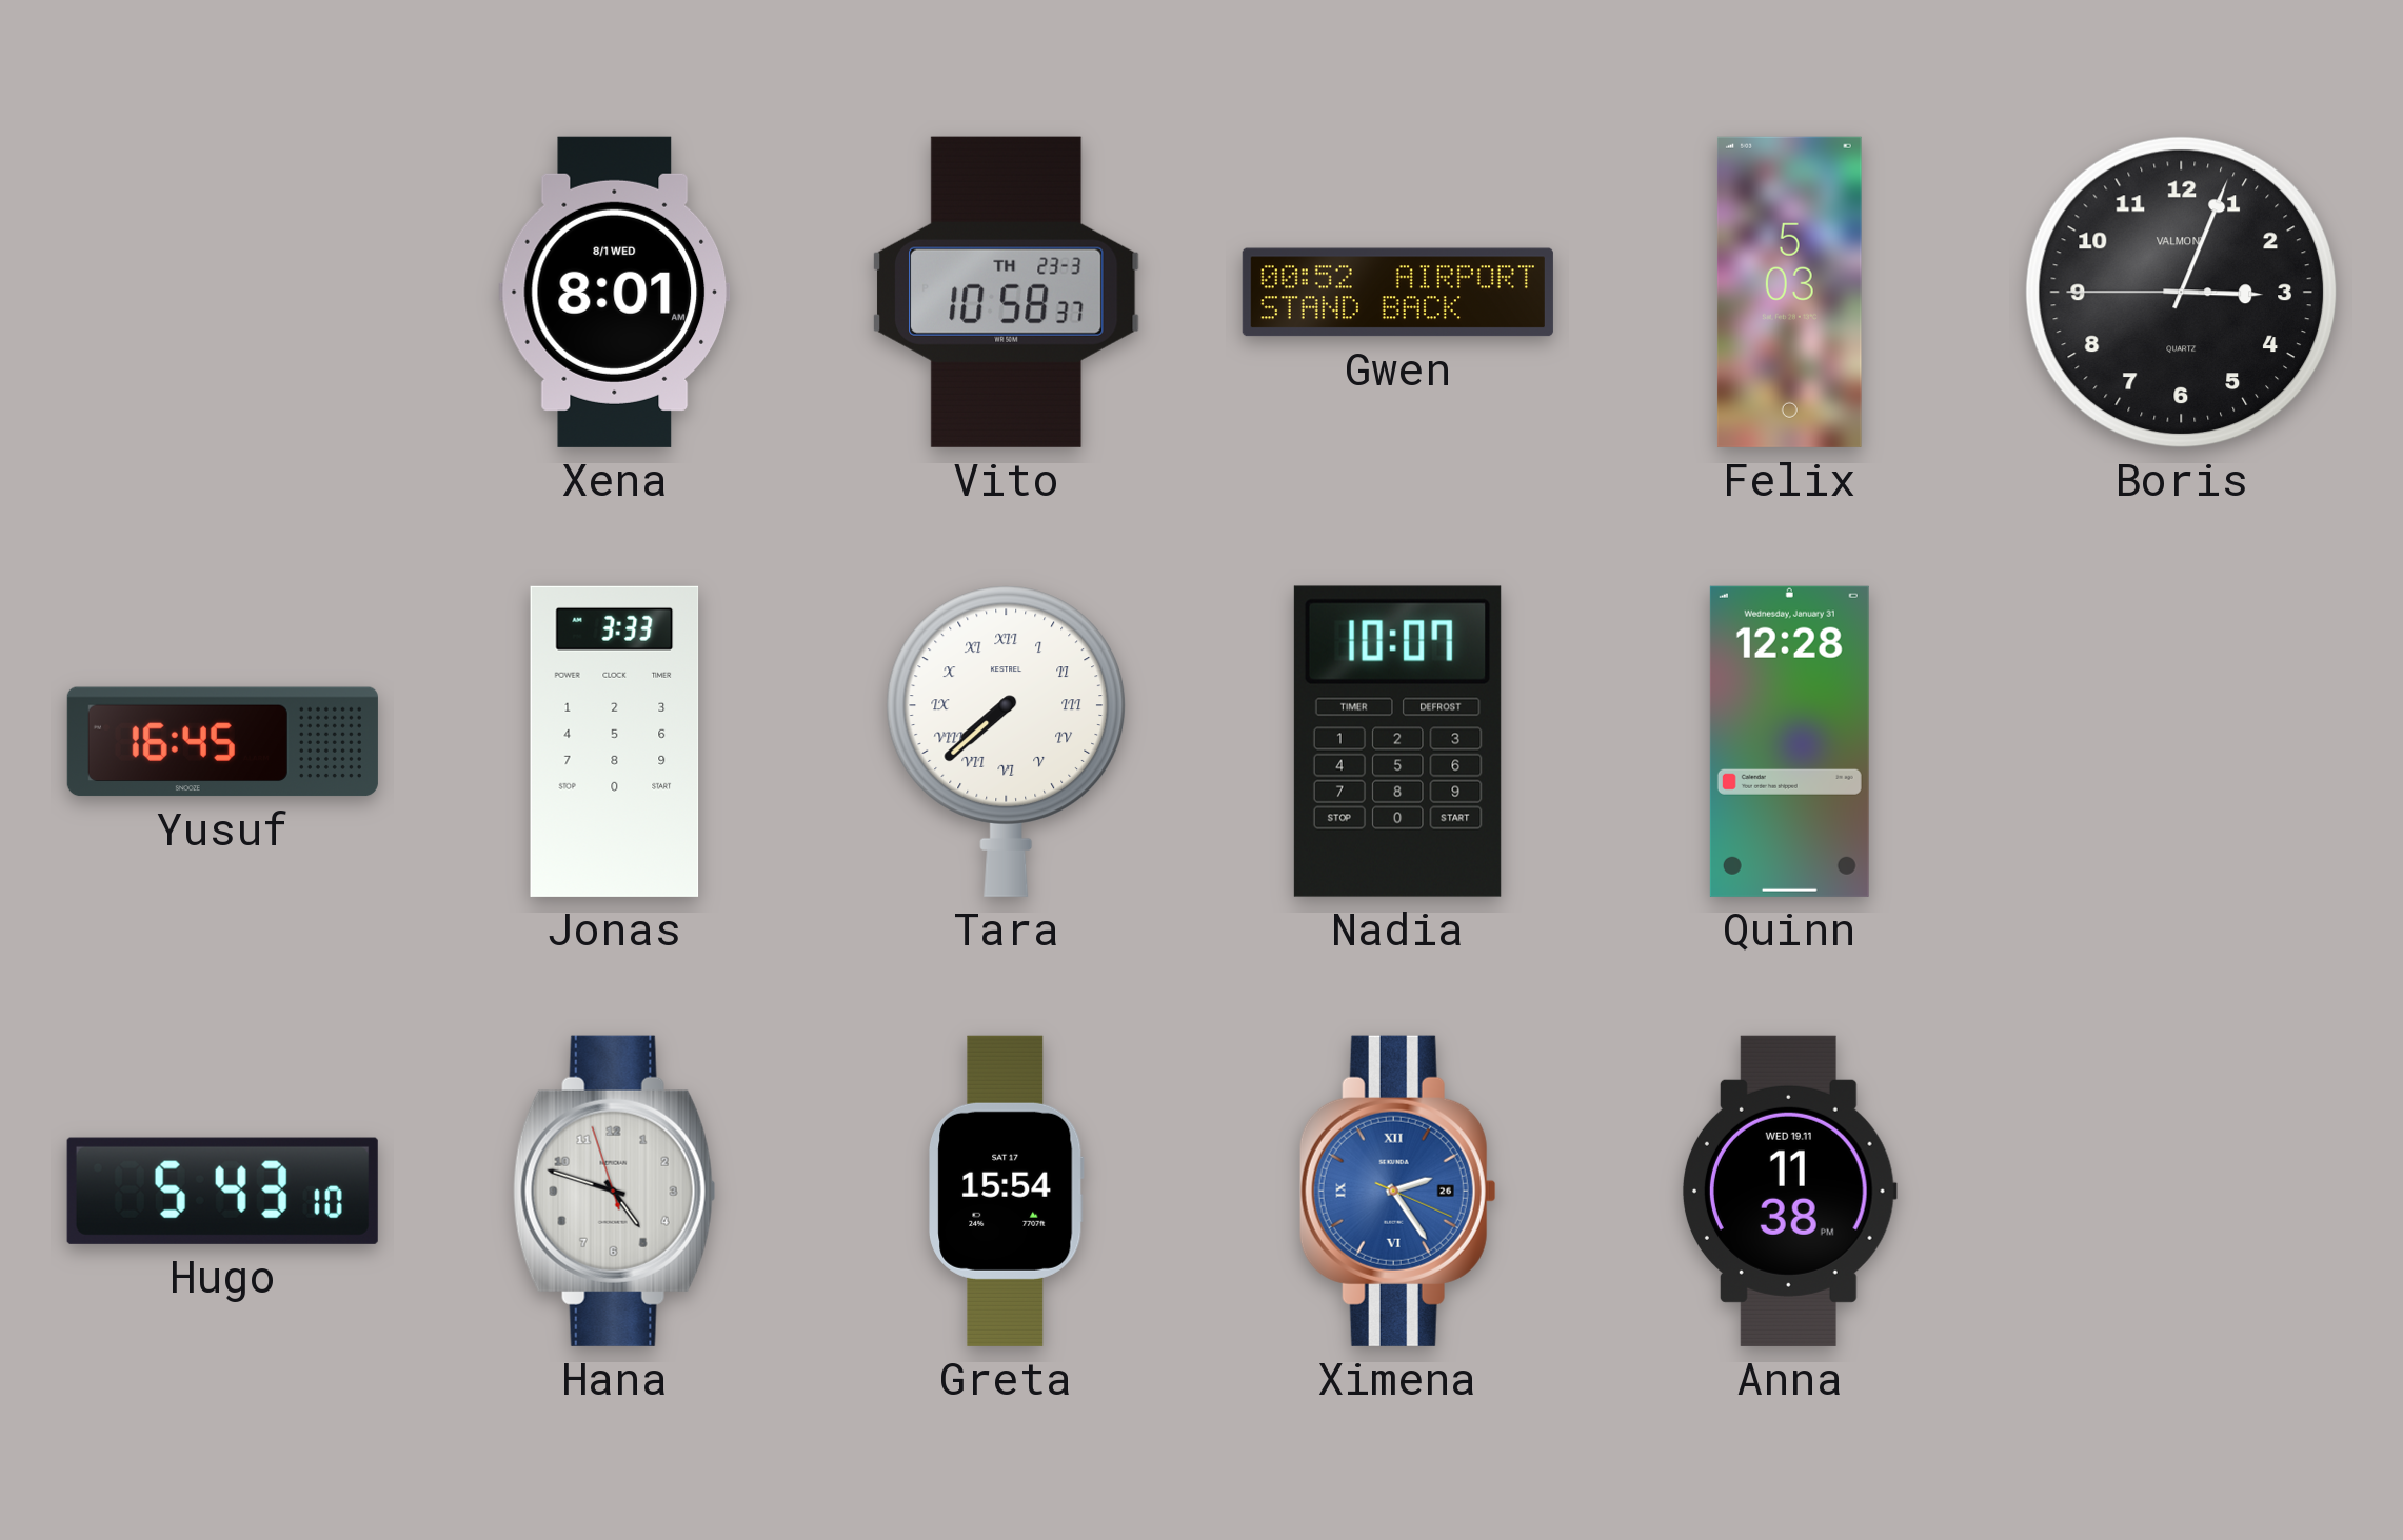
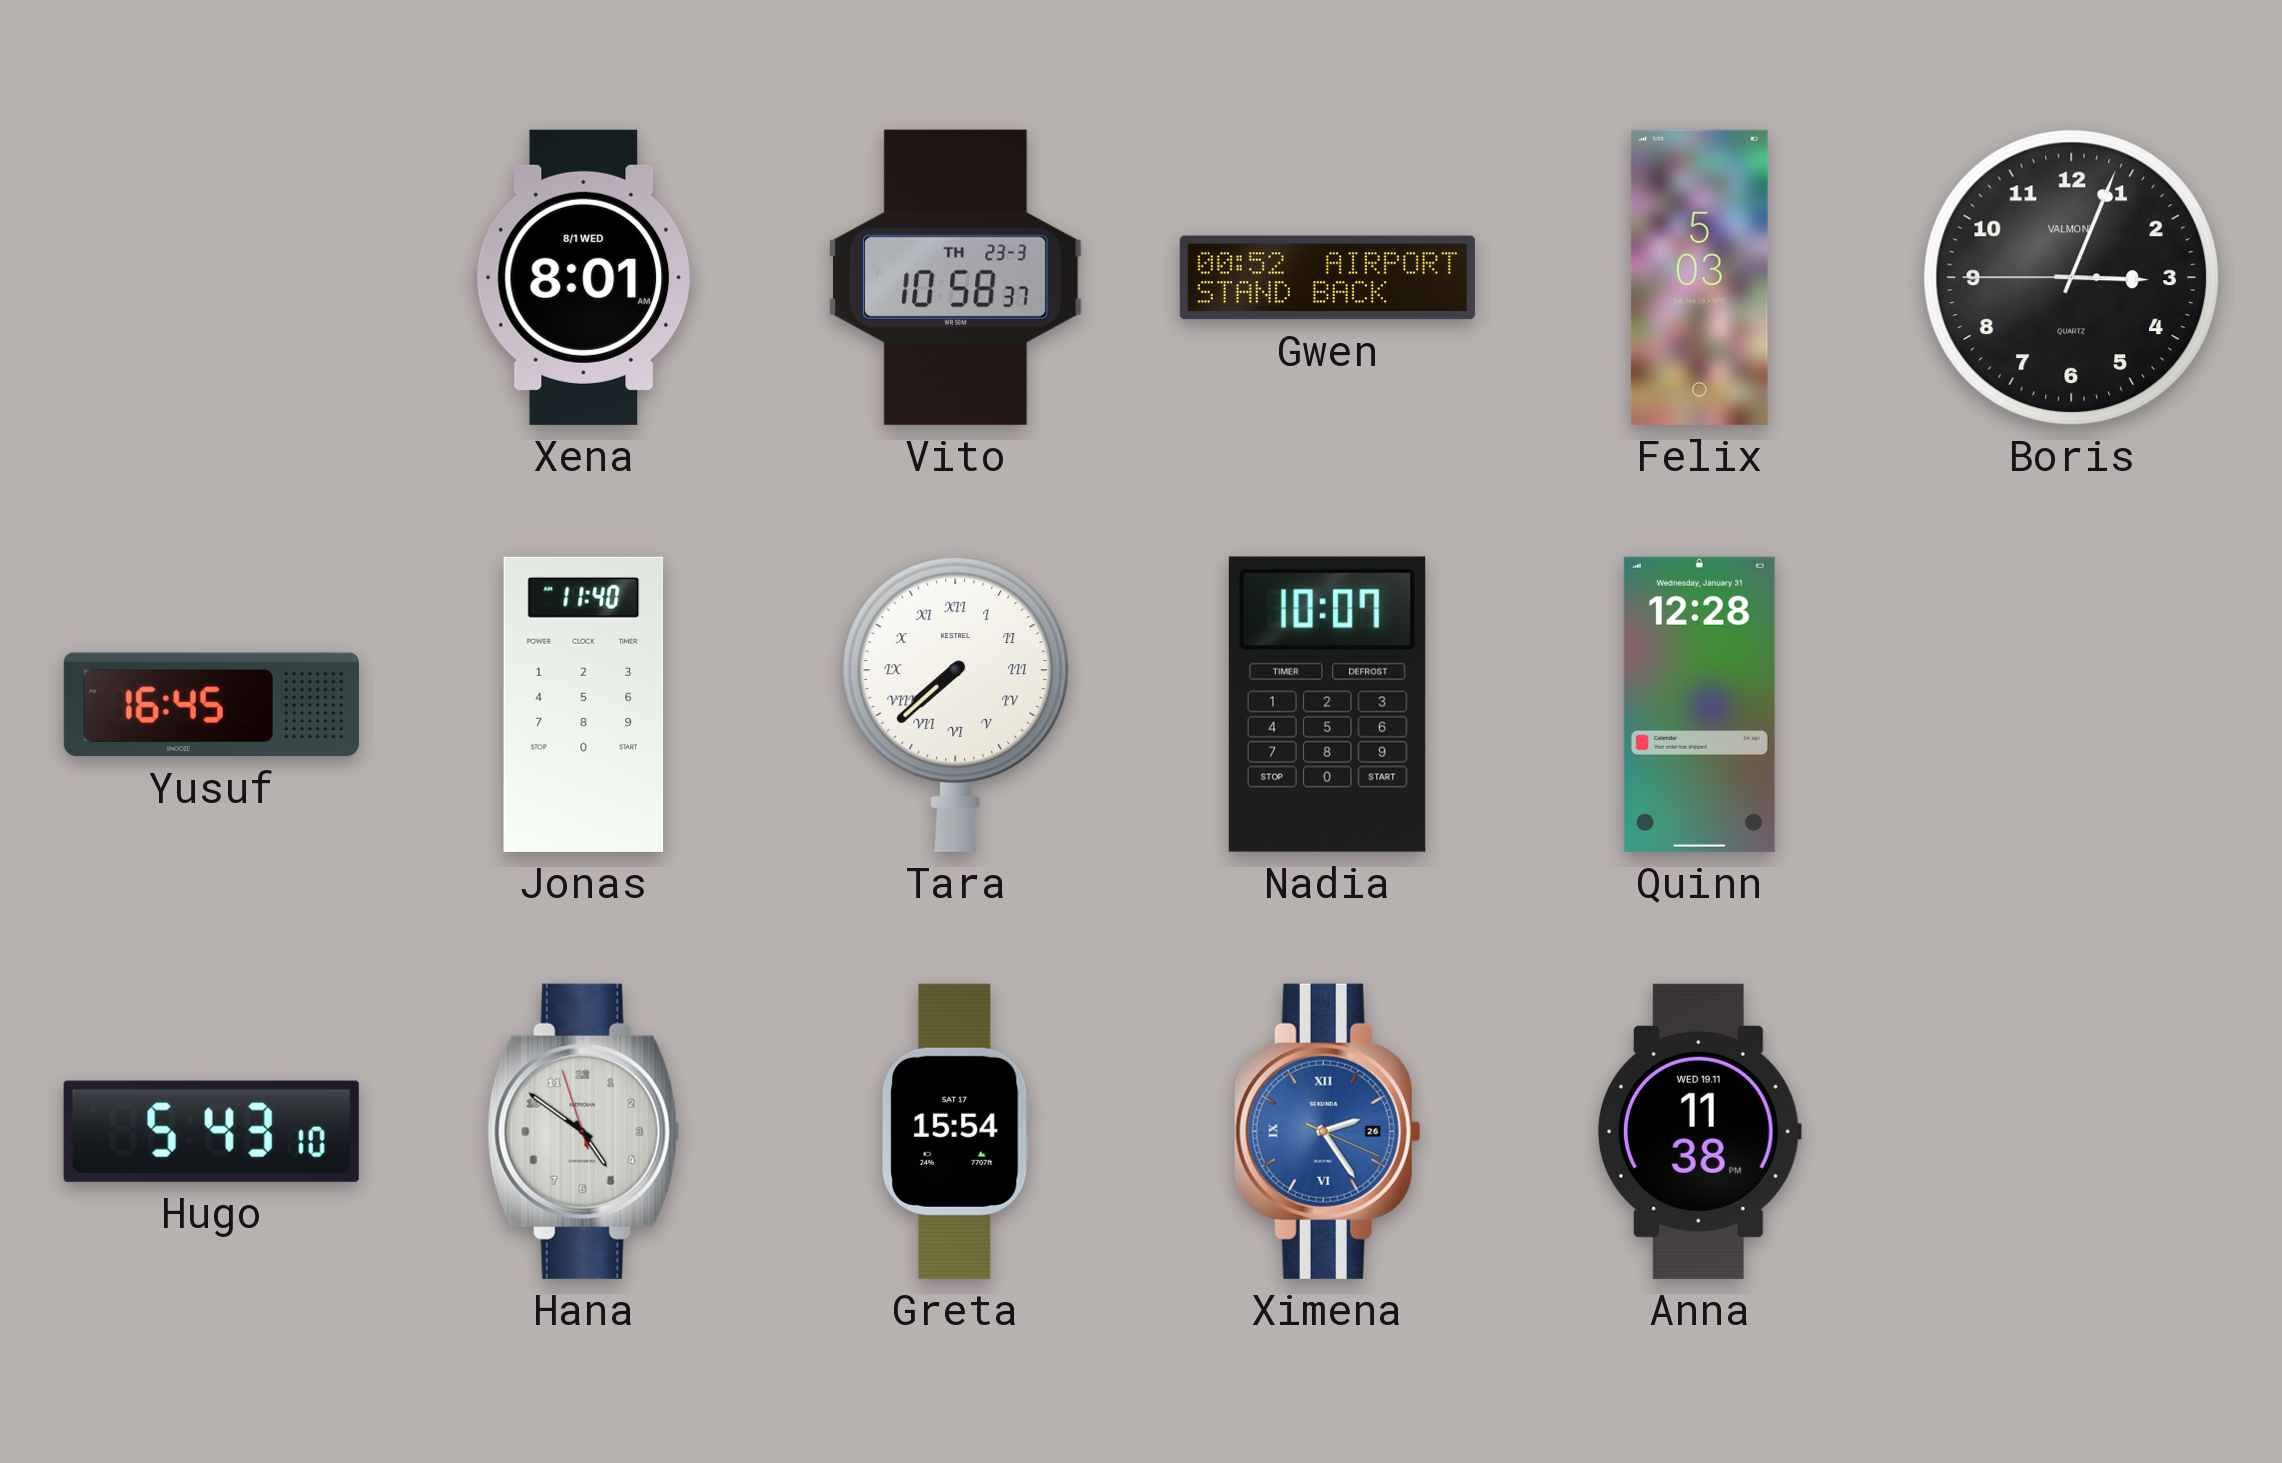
Jonas: 3:33 -> 11:40
Hana: 4:47 -> 4:50
